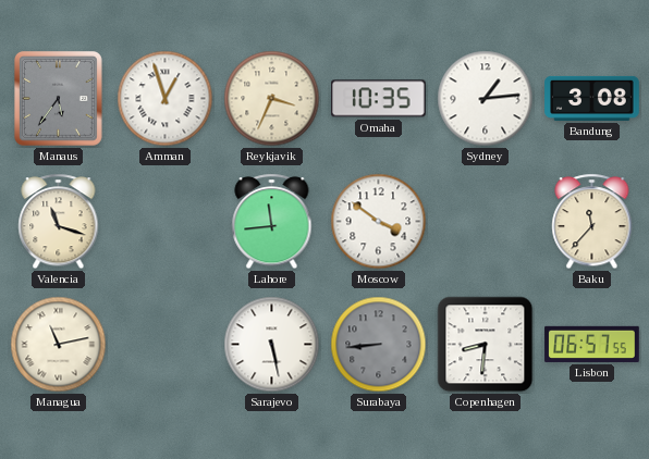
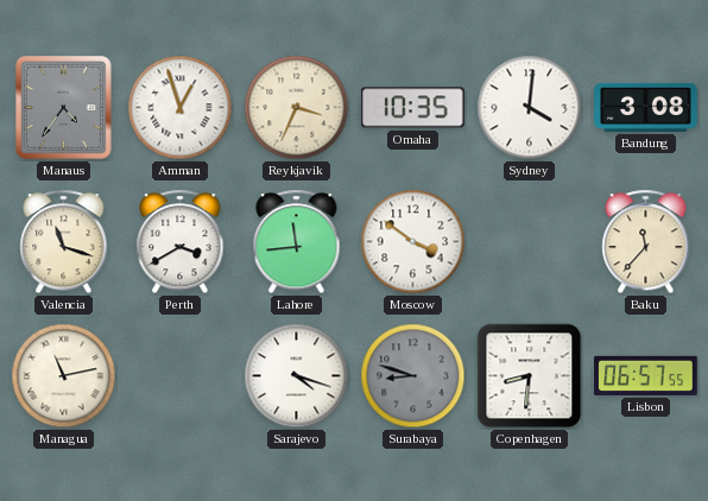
Manaus: 5:36 -> 4:36
Sydney: 1:14 -> 4:01
Perth: none -> 3:40
Sarajevo: 5:28 -> 4:18
Surabaya: 8:44 -> 8:48
